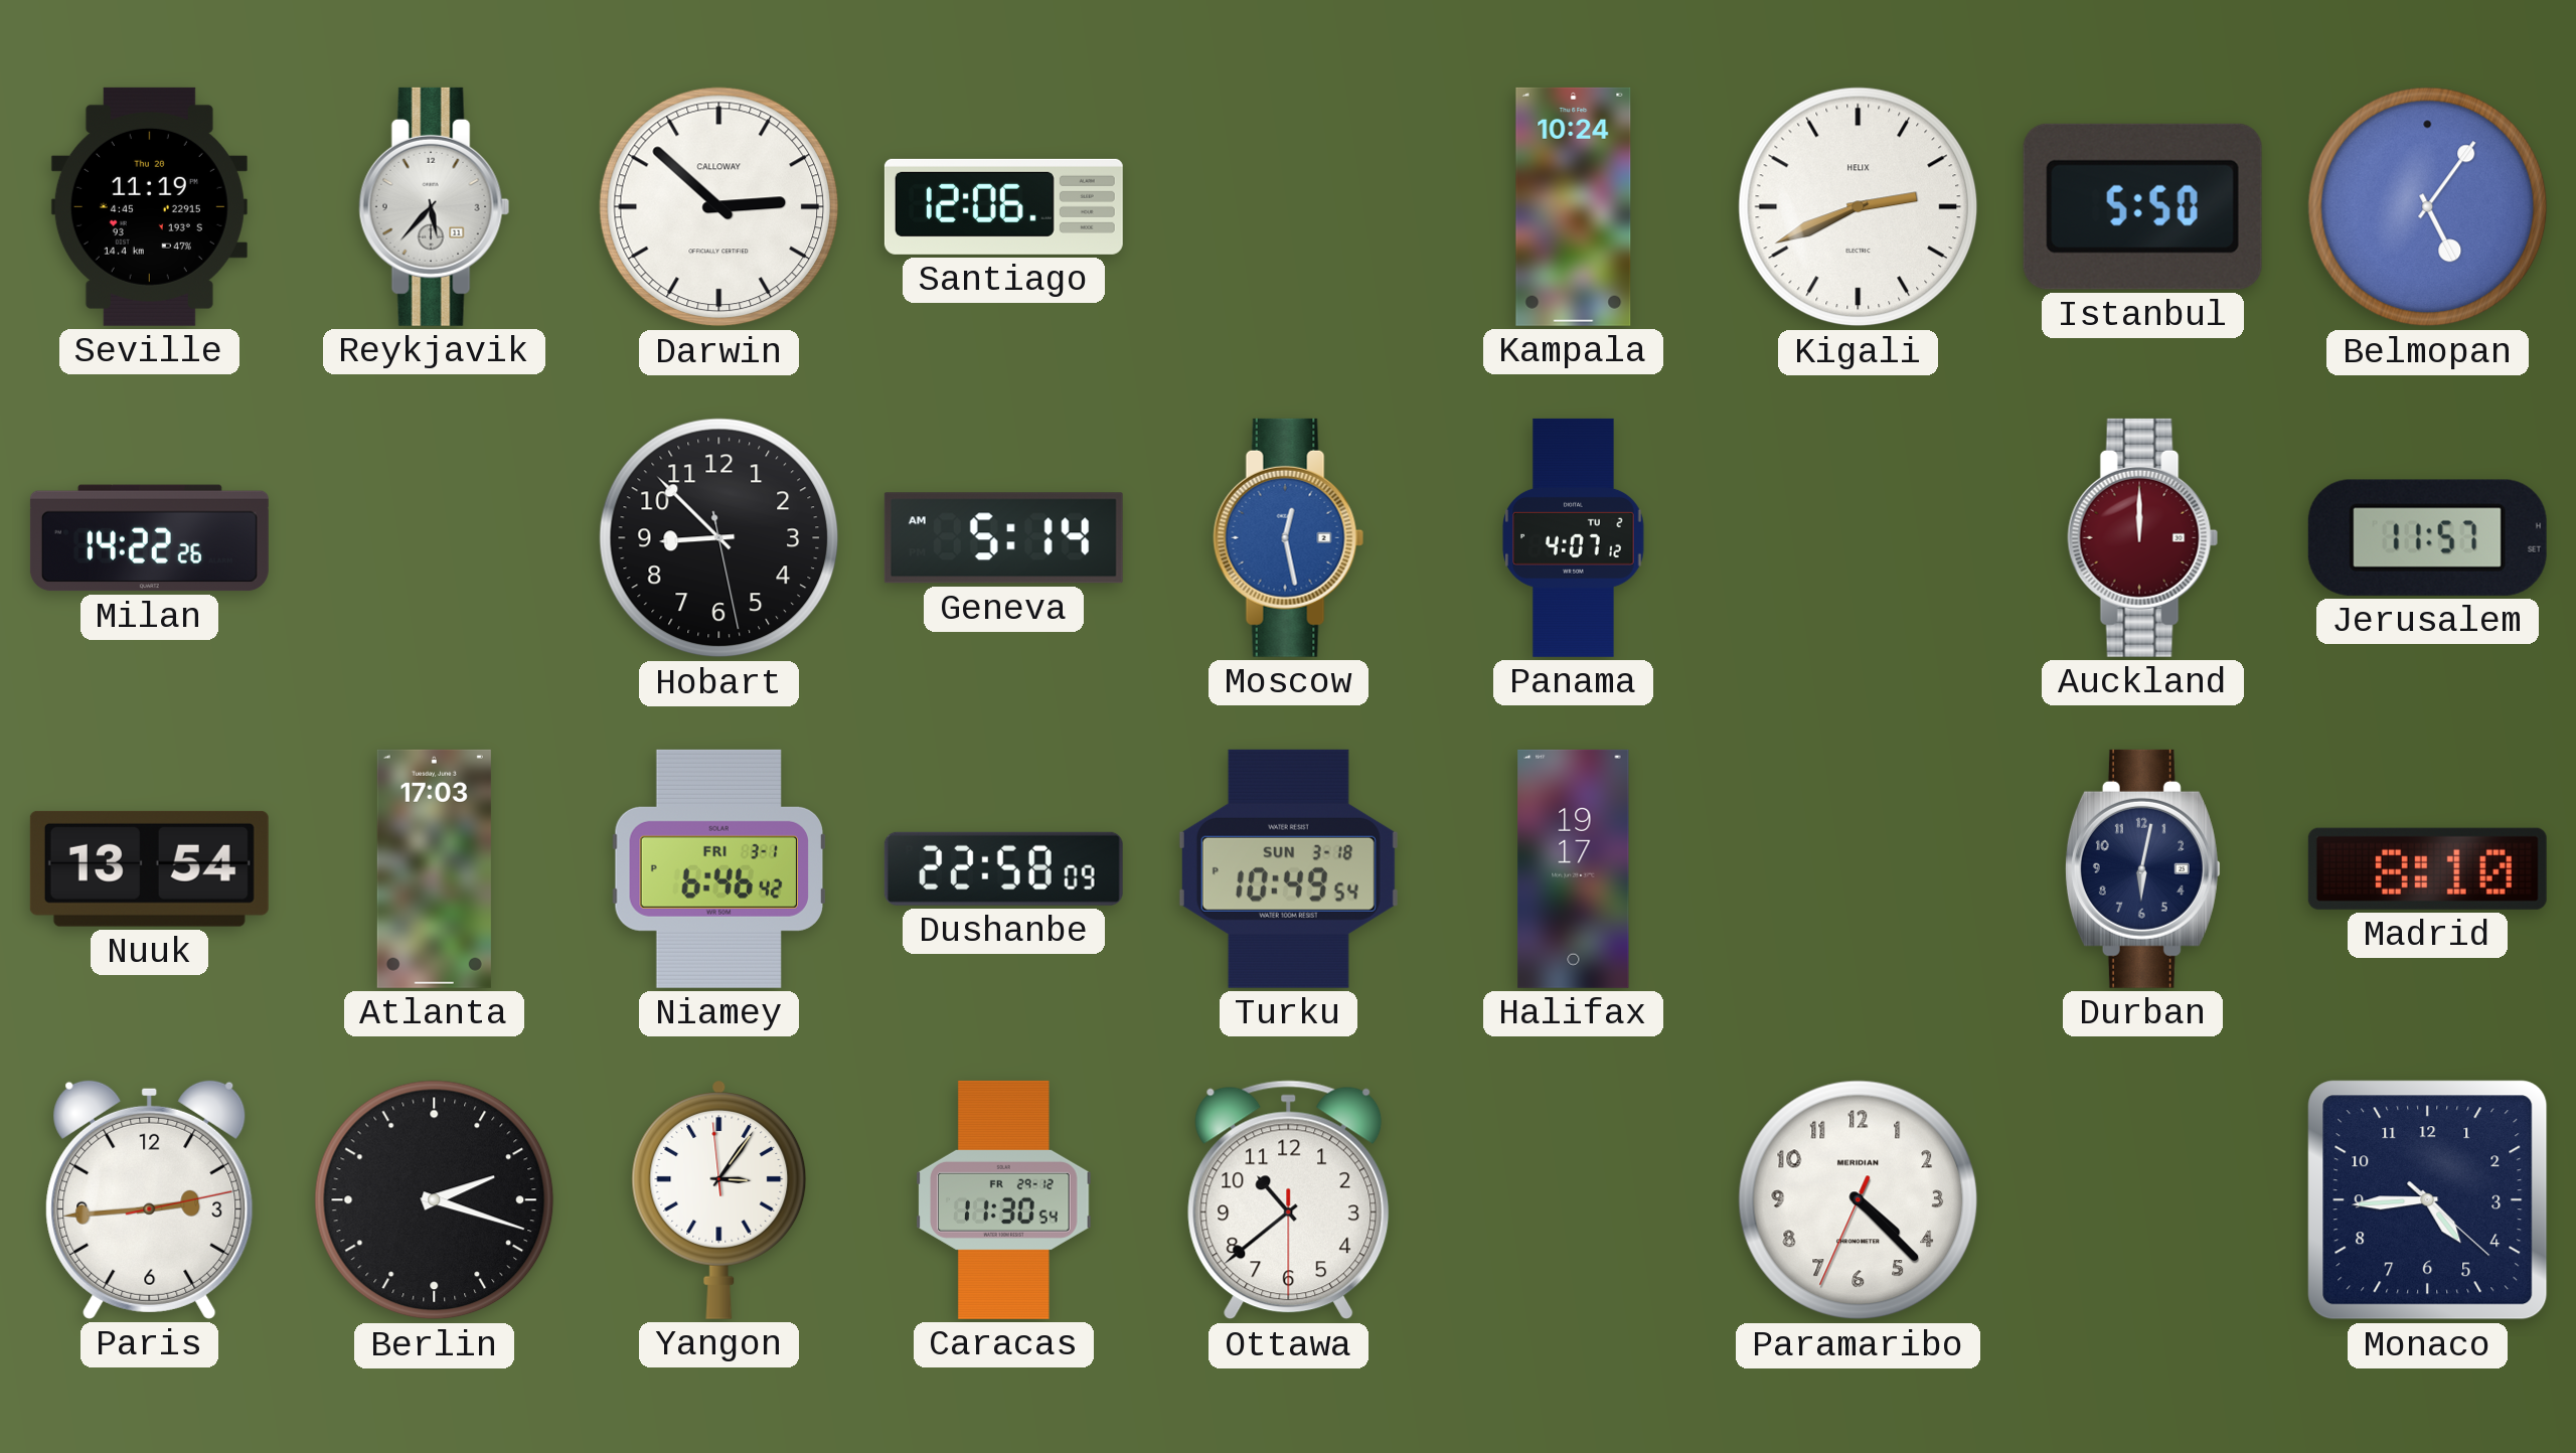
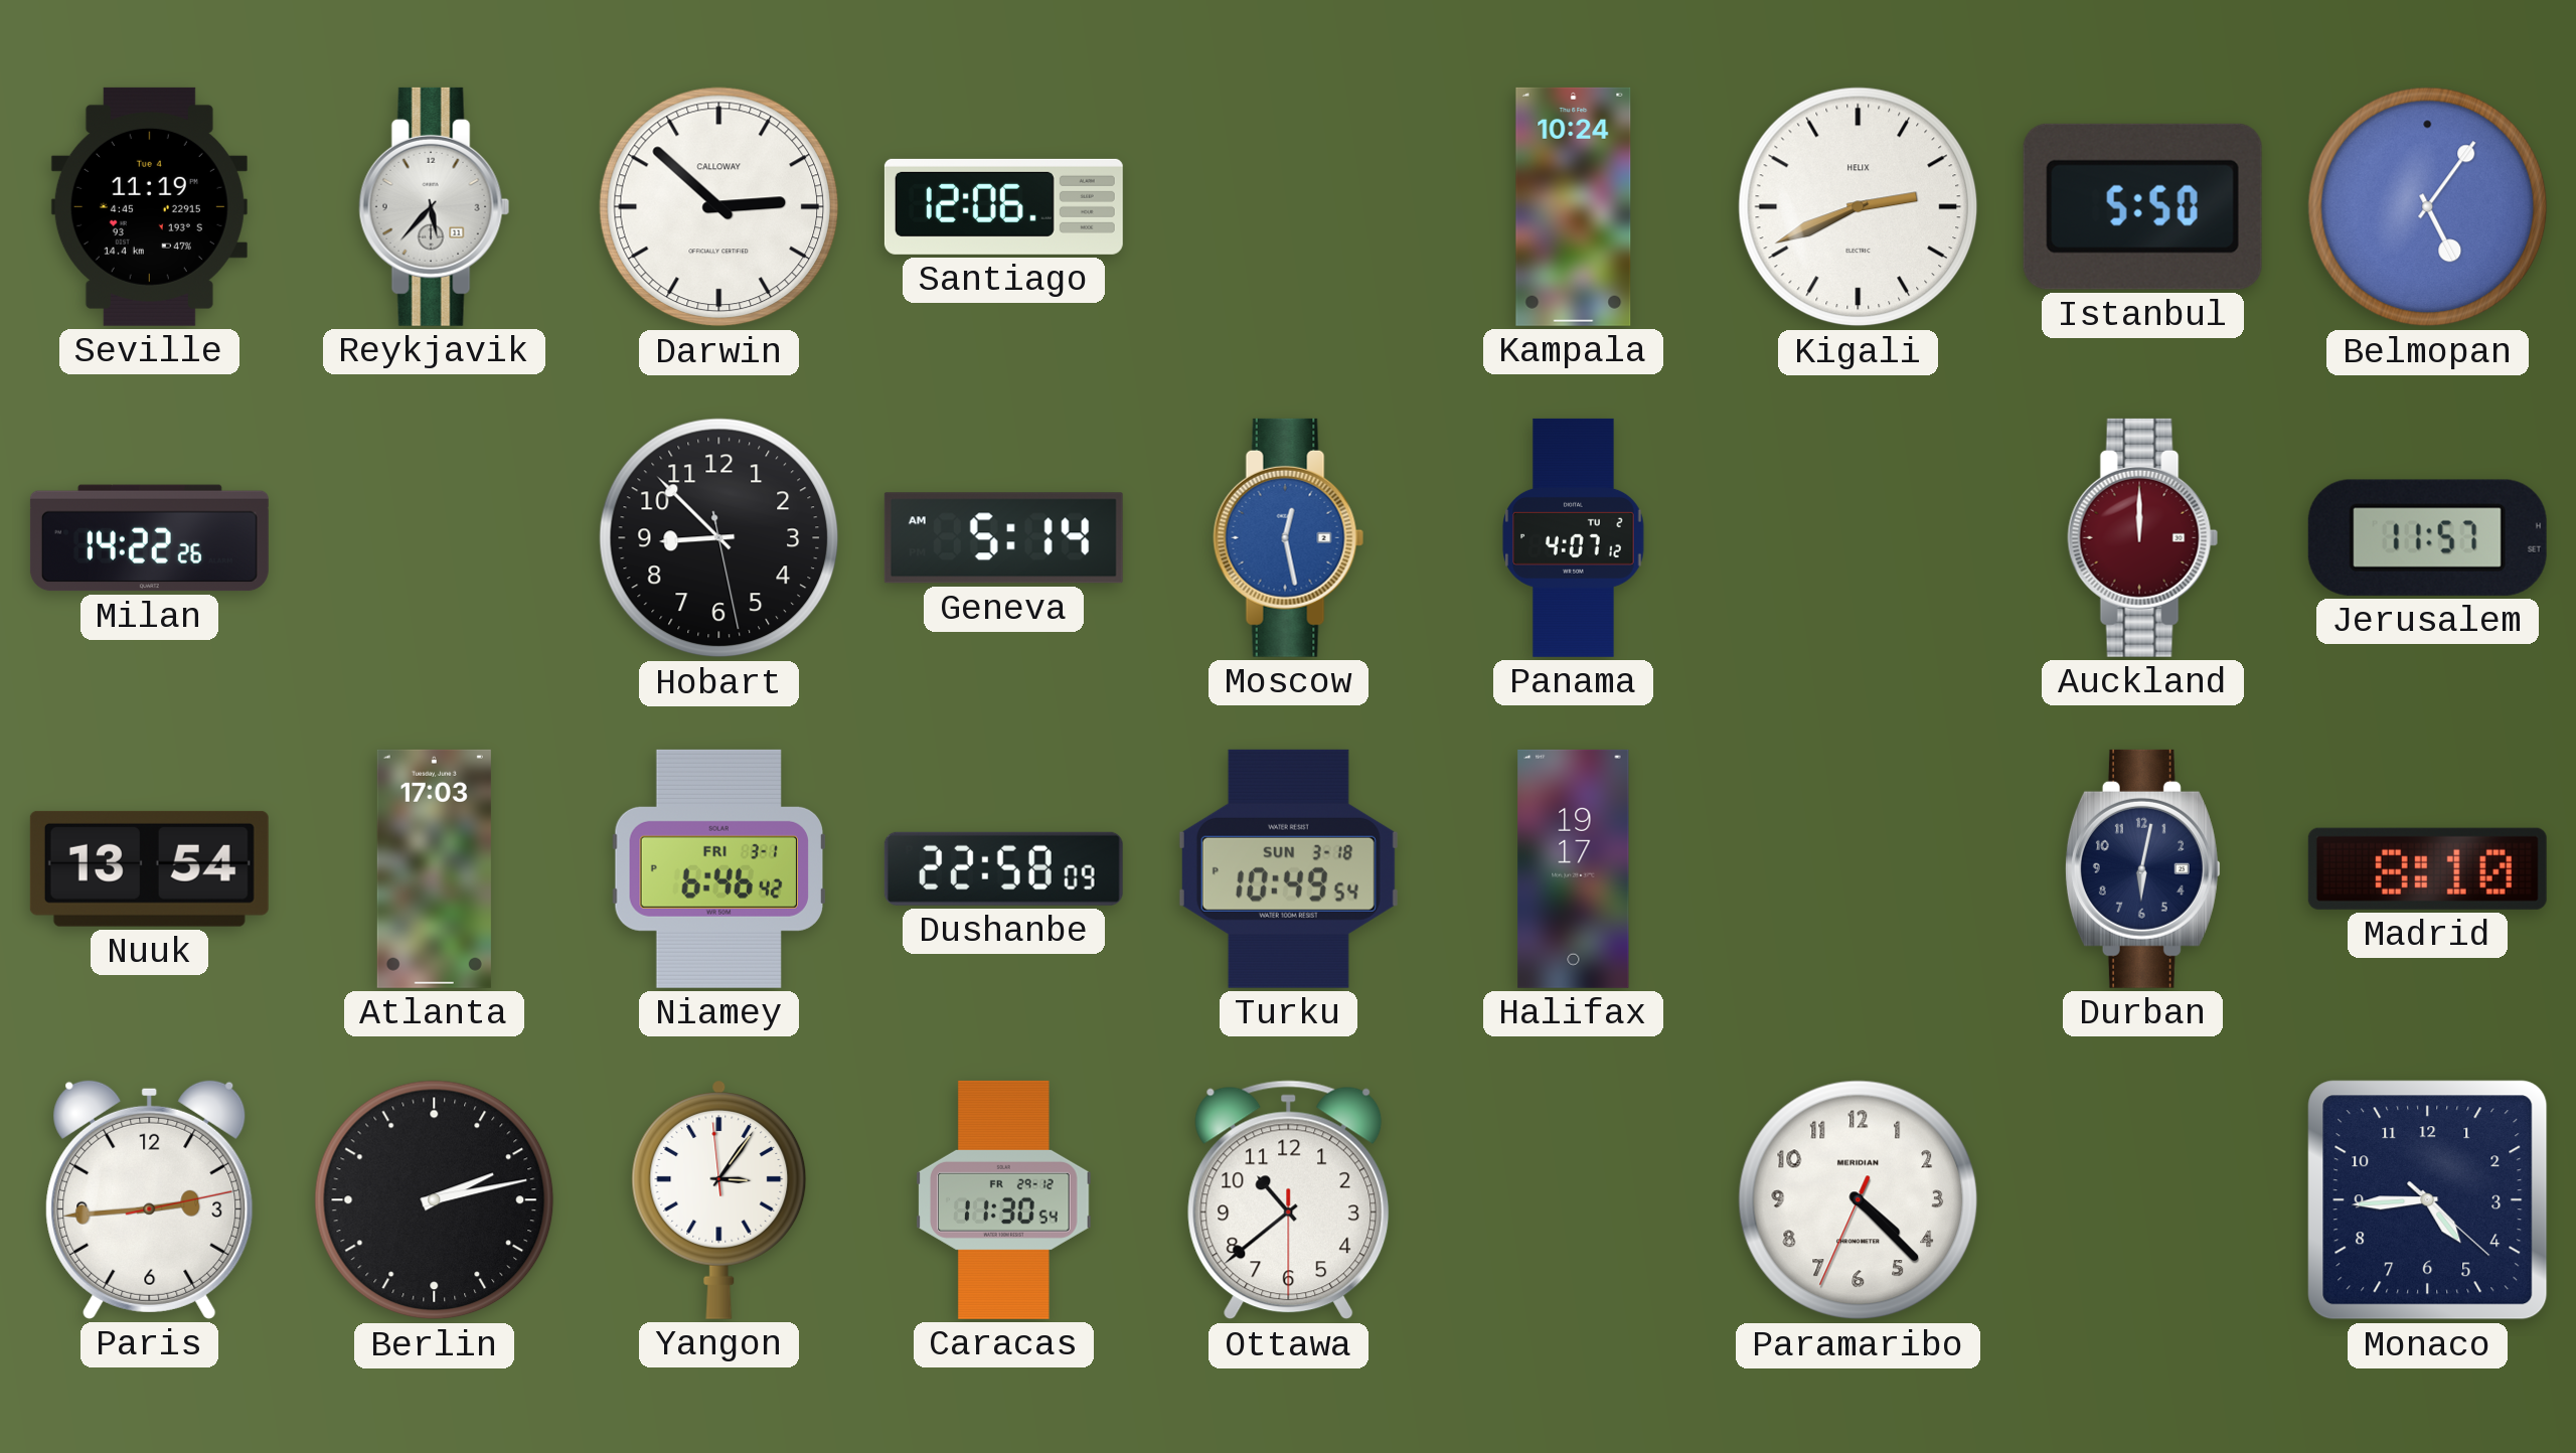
Seville date: Thu 20 -> Tue 4
Berlin: 2:18 -> 2:13
